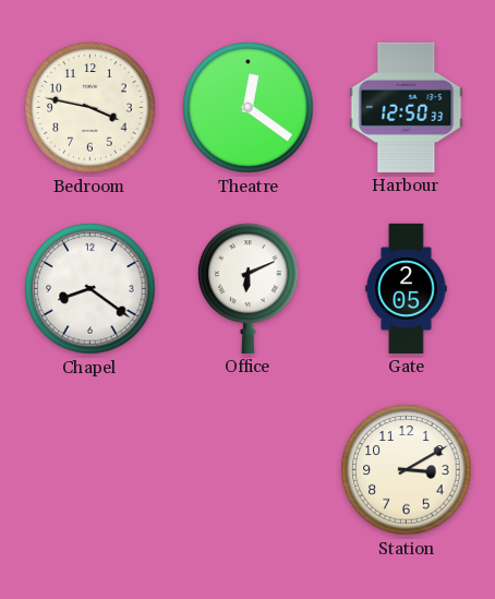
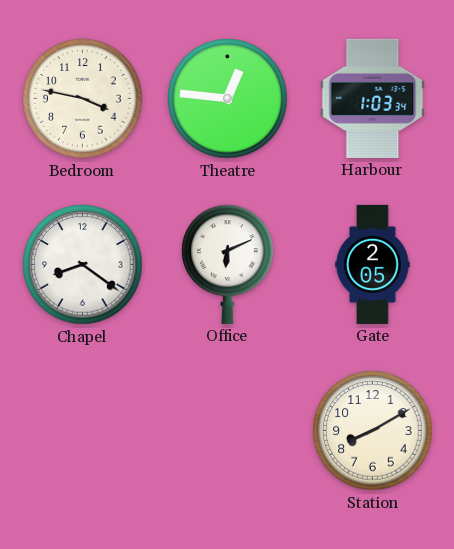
Theatre: 12:21 -> 12:46
Harbour: 12:50 -> 1:03
Station: 3:10 -> 8:10
